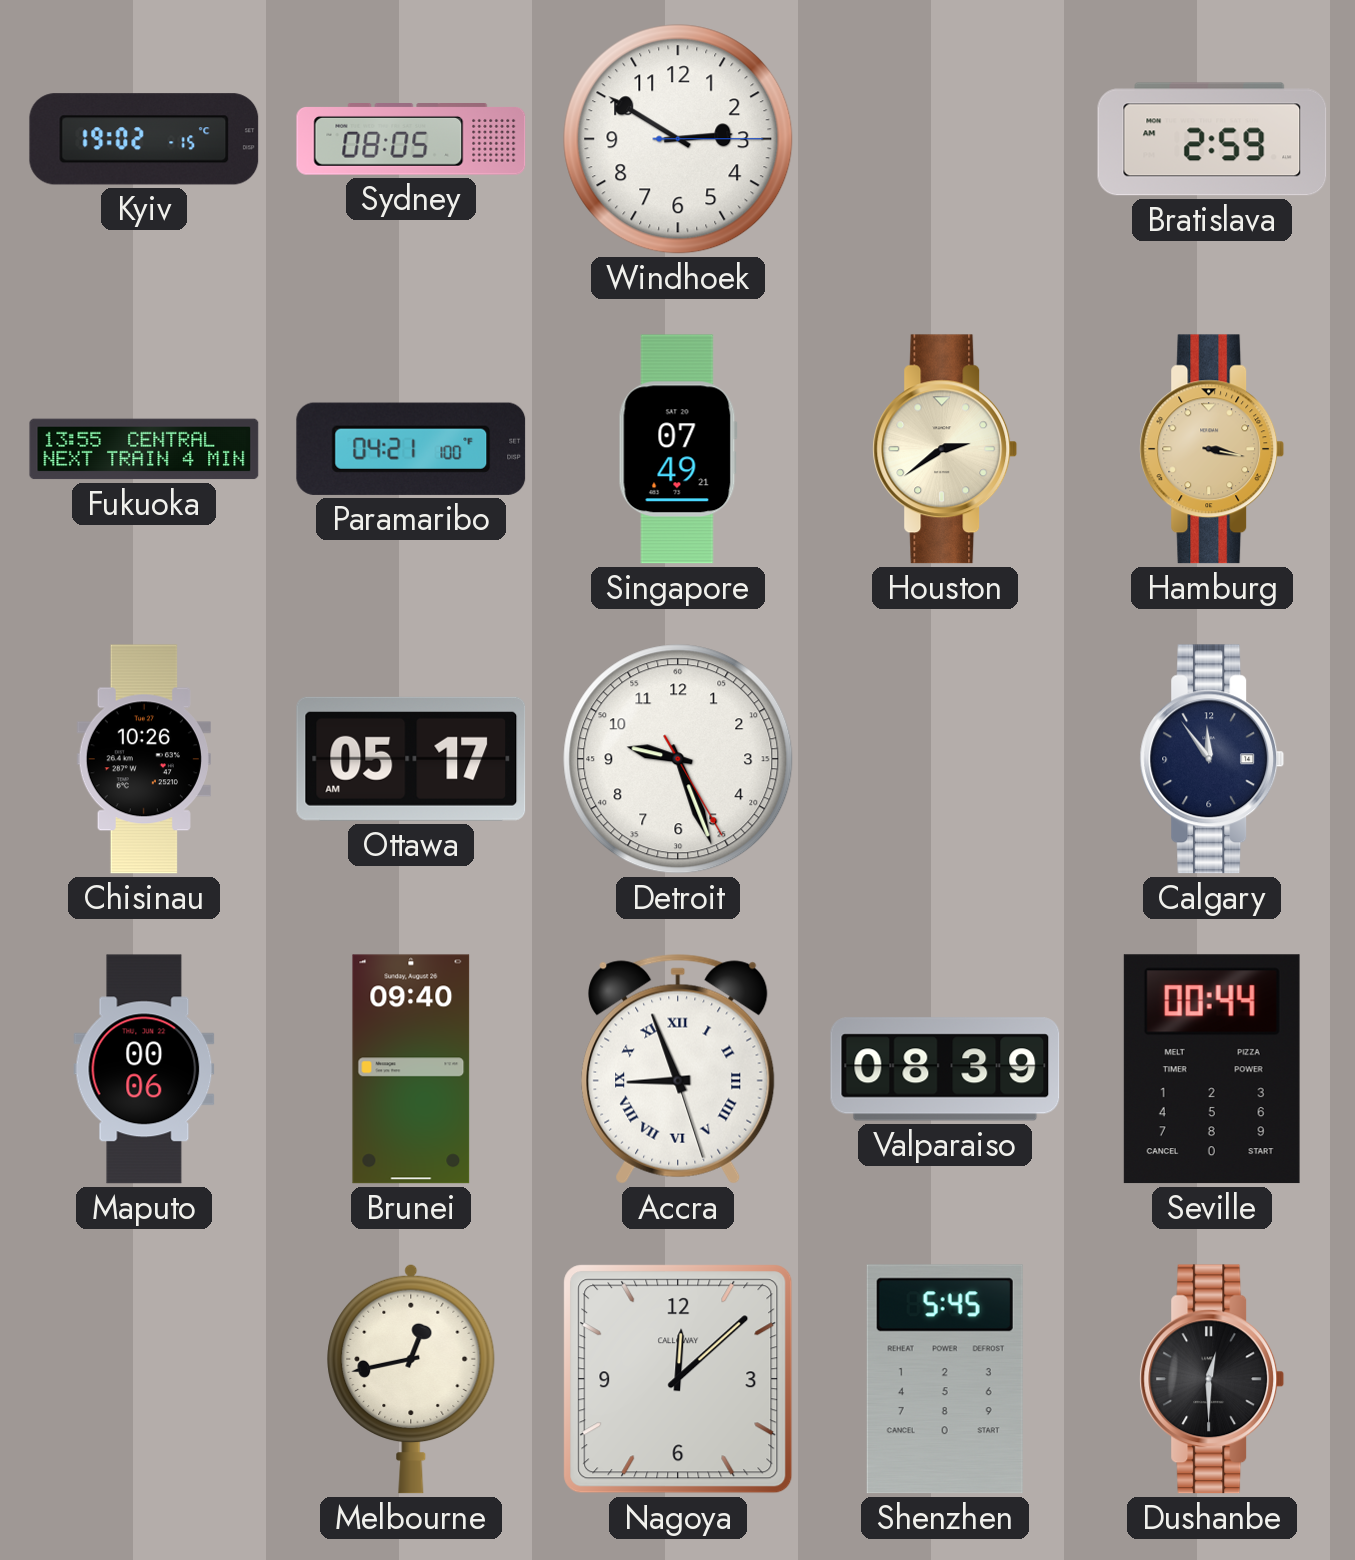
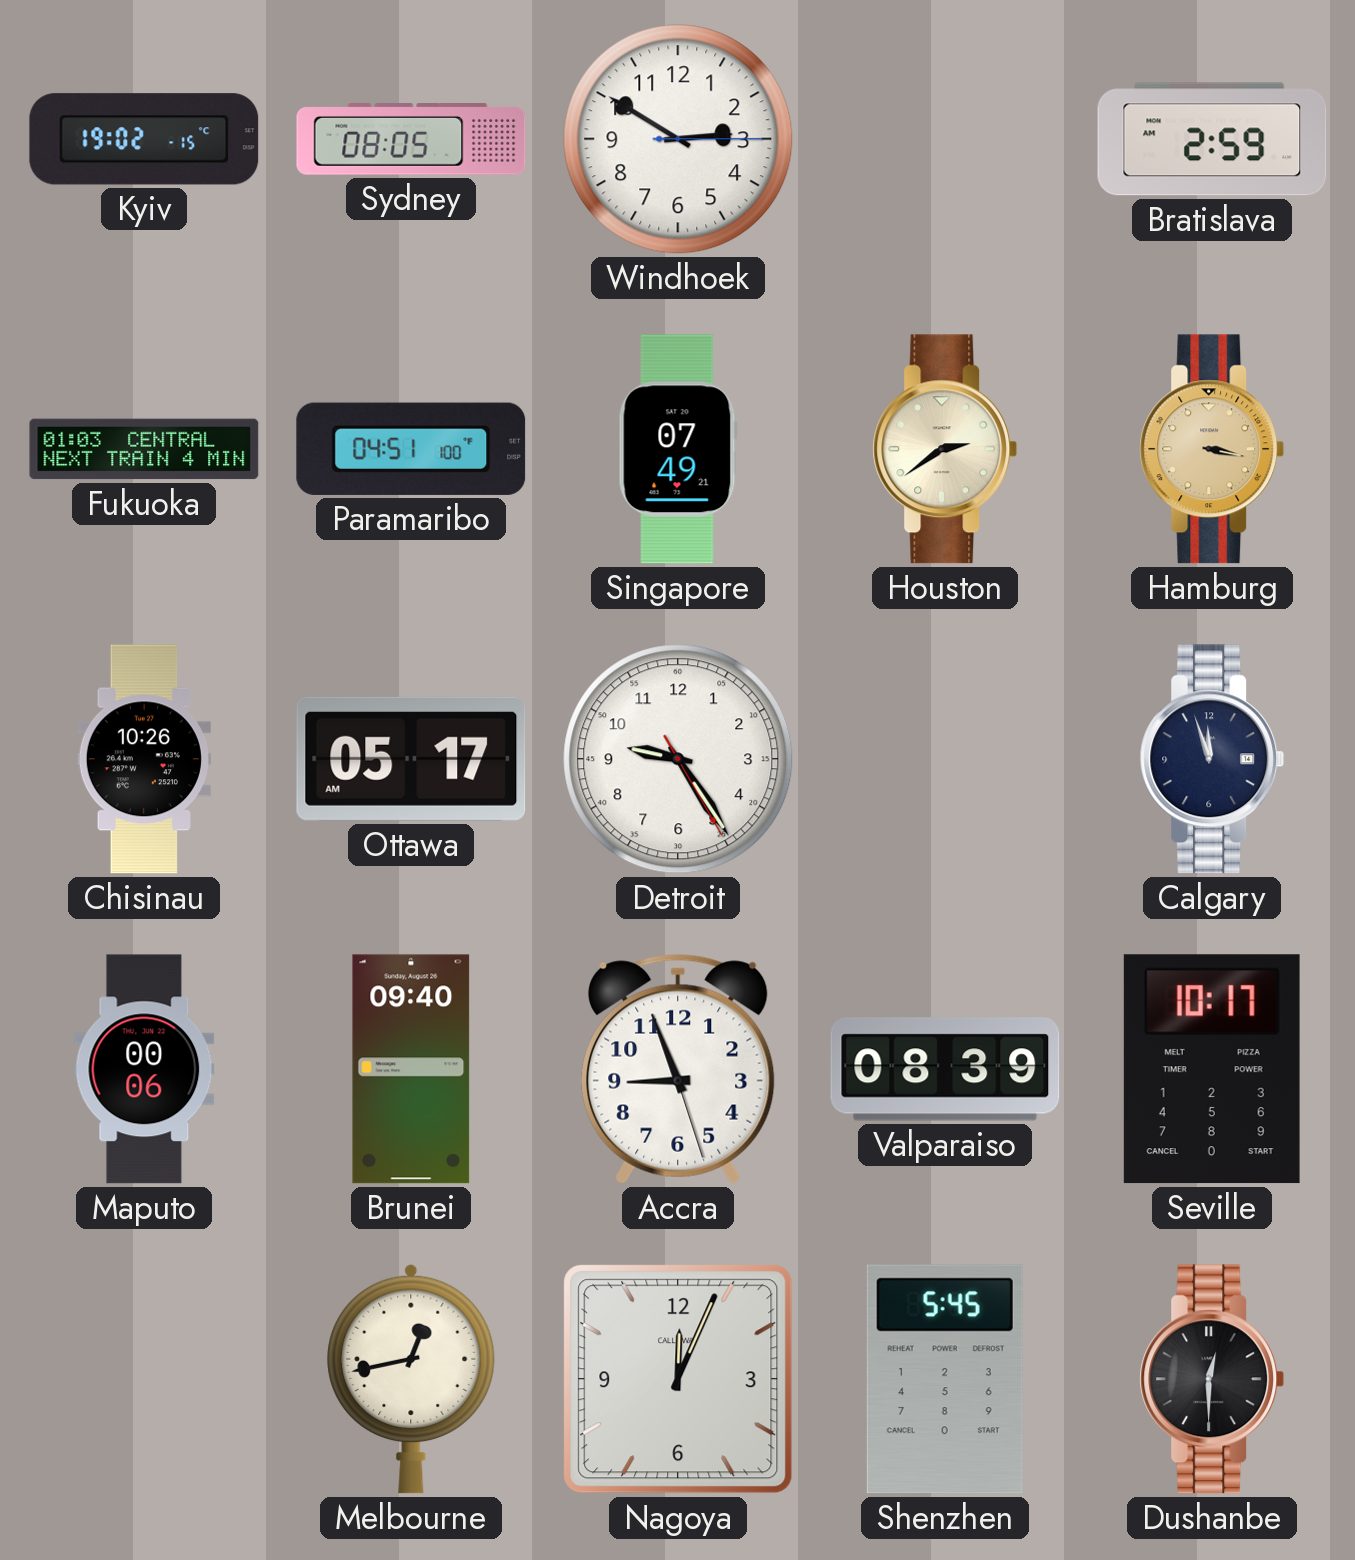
Fukuoka: 13:55 -> 01:03
Paramaribo: 04:21 -> 04:51
Detroit: 9:26 -> 9:24
Calgary: 11:54 -> 11:57
Accra numerals: Roman -> Arabic
Seville: 00:44 -> 10:17
Nagoya: 12:08 -> 12:04
